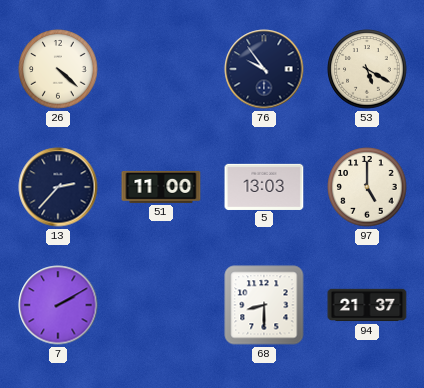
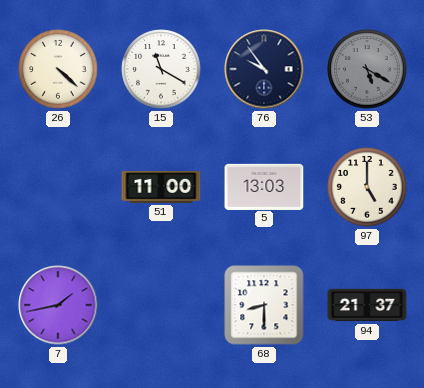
15: none -> 11:20
53 dial: cream -> grey
13: 2:37 -> none
7: 2:10 -> 1:43
